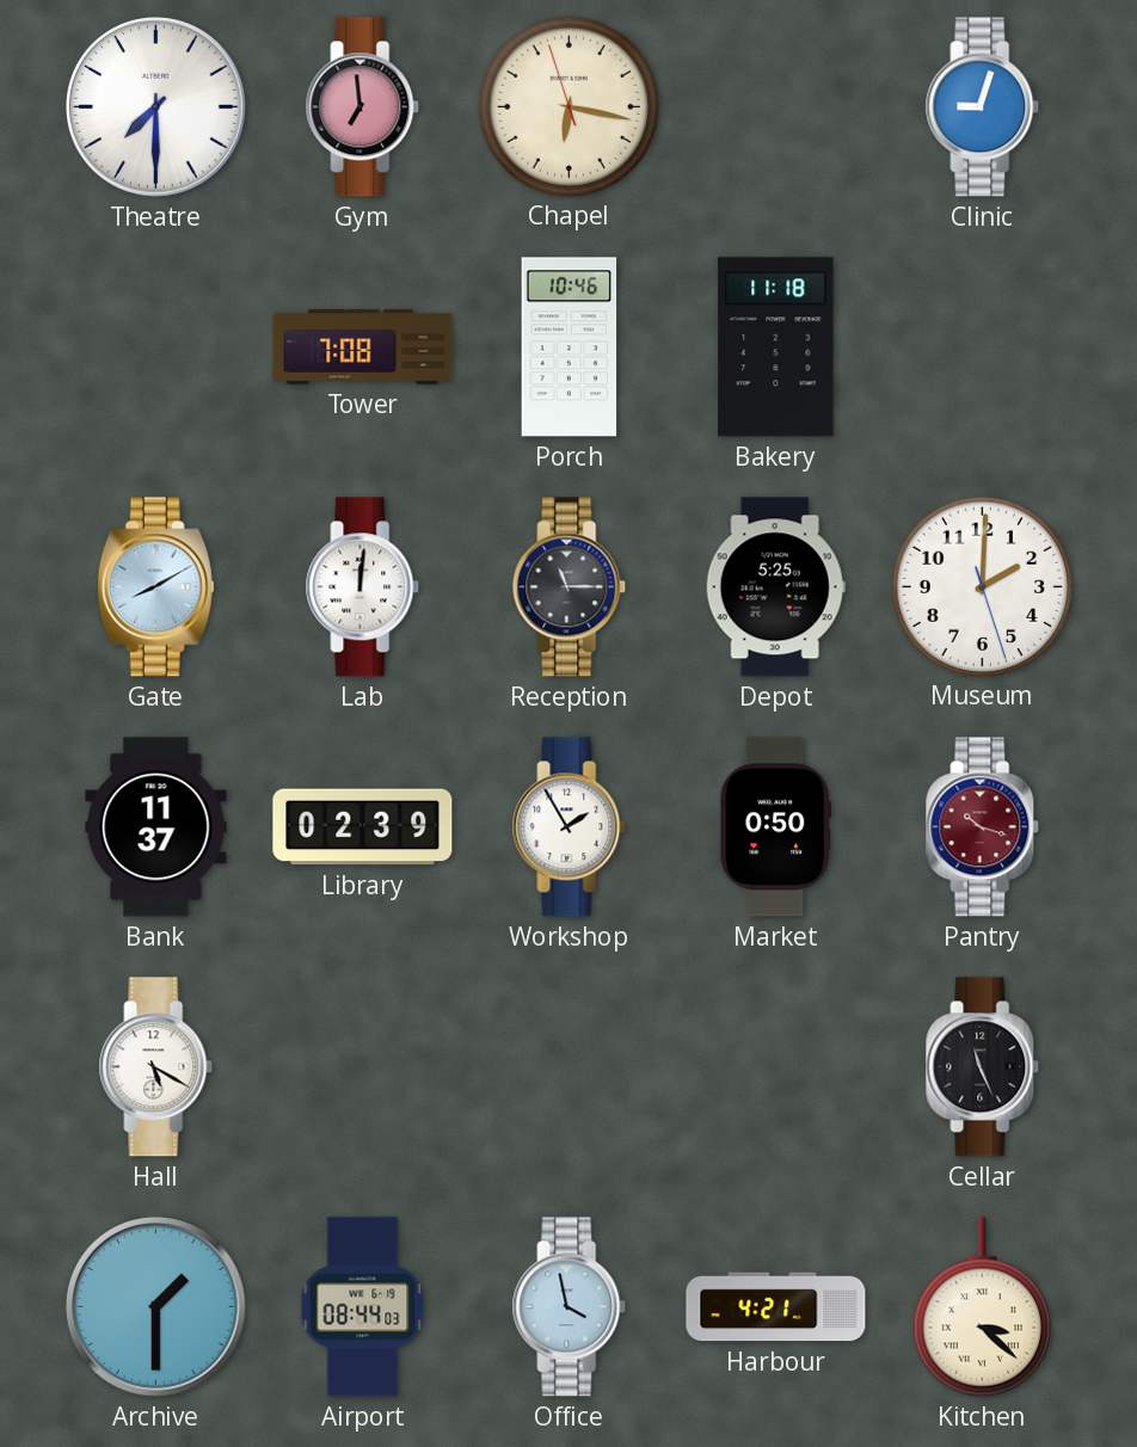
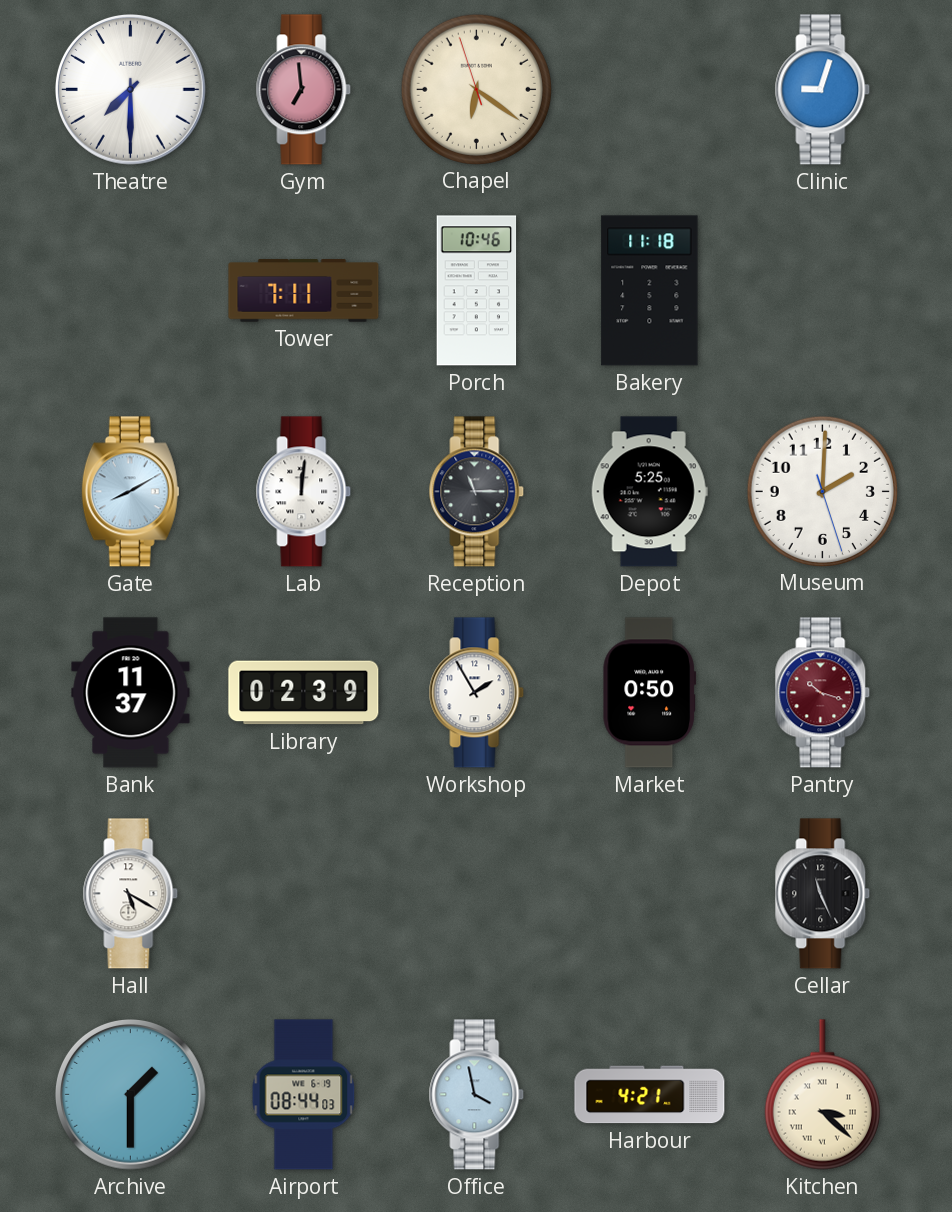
Chapel: 6:16 -> 6:20
Tower: 7:08 -> 7:11
